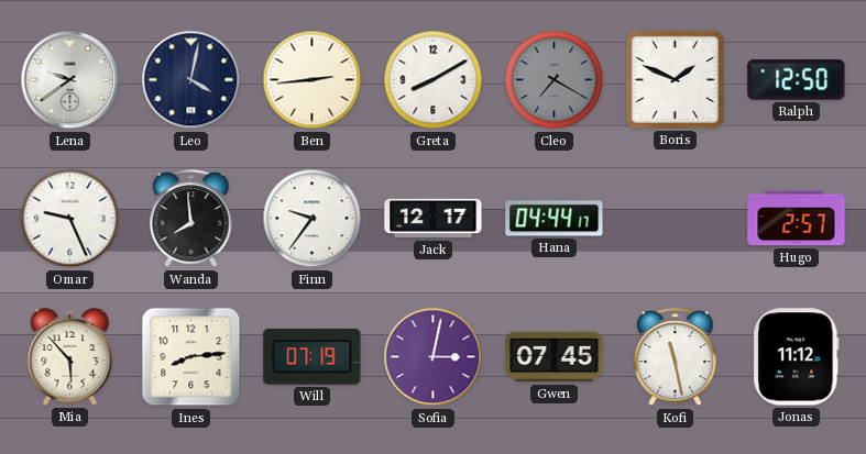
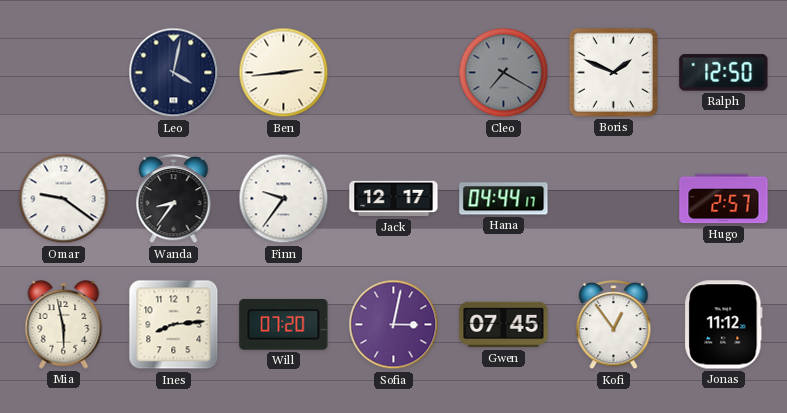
Lena: 9:39 -> none
Greta: 8:10 -> none
Omar: 9:26 -> 9:21
Wanda: 7:59 -> 8:36
Mia: 5:53 -> 5:58
Will: 07:19 -> 07:20
Kofi: 11:28 -> 12:54
